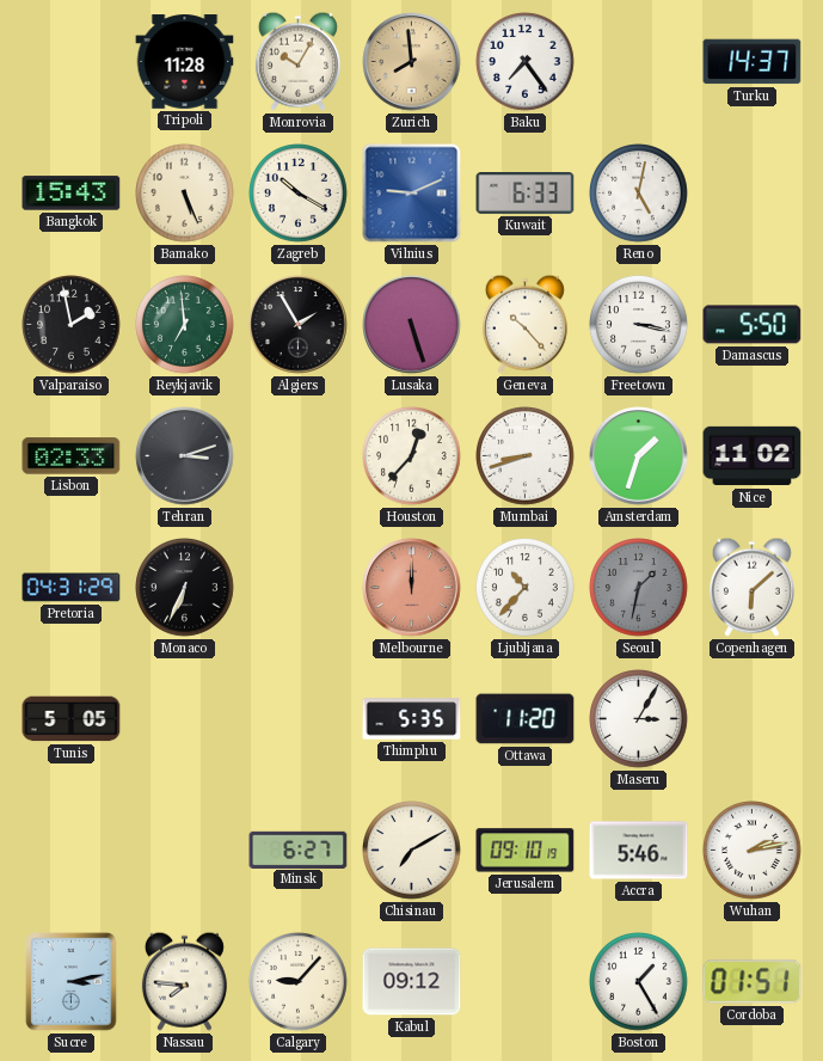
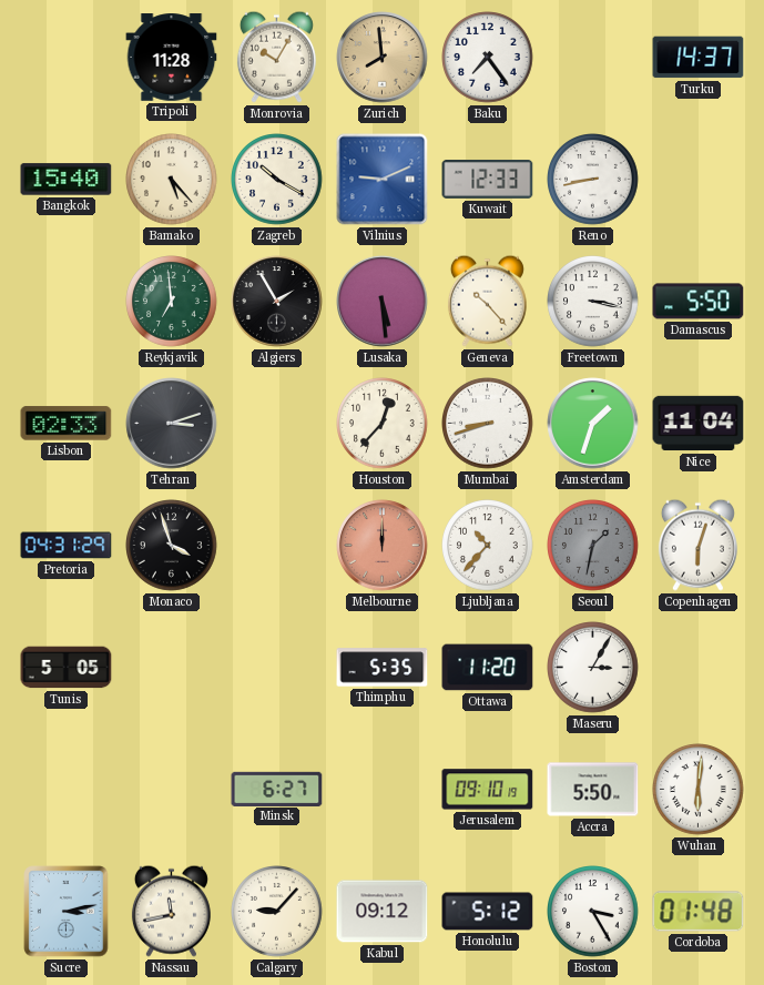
Bangkok: 15:43 -> 15:40
Bamako: 5:26 -> 5:23
Kuwait: 6:33 -> 12:33
Reno: 5:02 -> 8:43
Valparaiso: 1:58 -> none
Lusaka: 5:27 -> 5:29
Nice: 11:02 -> 11:04
Monaco: 6:34 -> 3:57
Copenhagen: 6:08 -> 6:03
Chisinau: 7:10 -> none
Accra: 5:46 -> 5:50
Wuhan: 2:13 -> 6:01
Nassau: 7:46 -> 11:43
Honolulu: none -> 5:12
Boston: 1:25 -> 3:25
Cordoba: 01:51 -> 01:48
